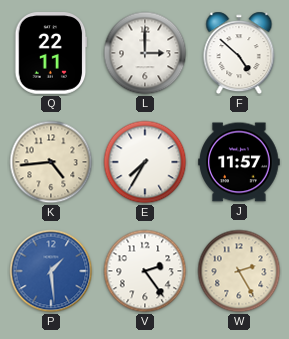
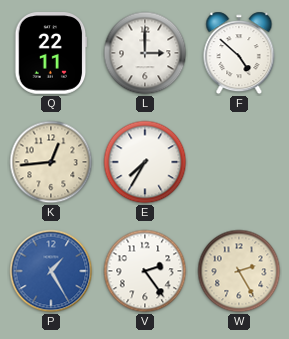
K: 4:44 -> 12:44
J: 11:57 -> none
P: 1:29 -> 1:25
